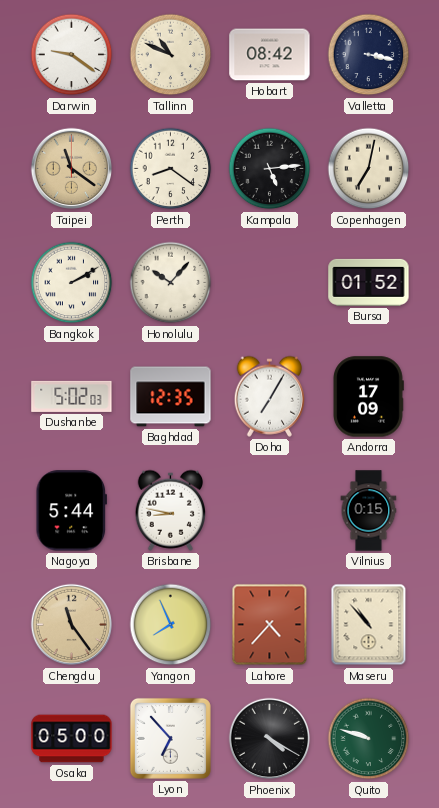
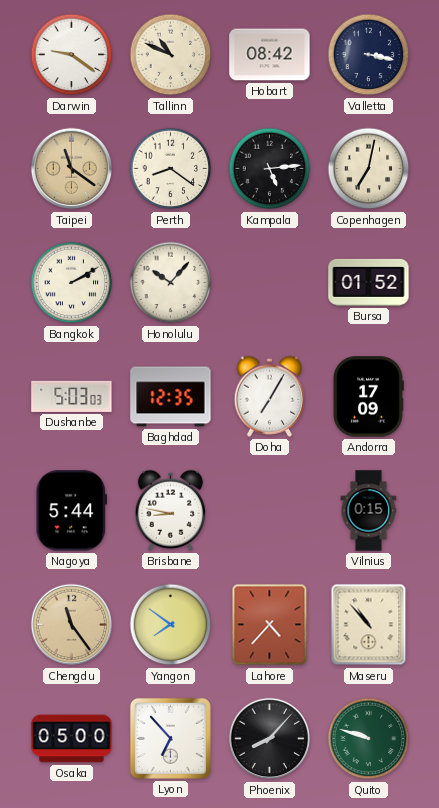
Dushanbe: 5:02 -> 5:03
Yangon: 7:56 -> 7:51
Phoenix: 4:20 -> 8:07
